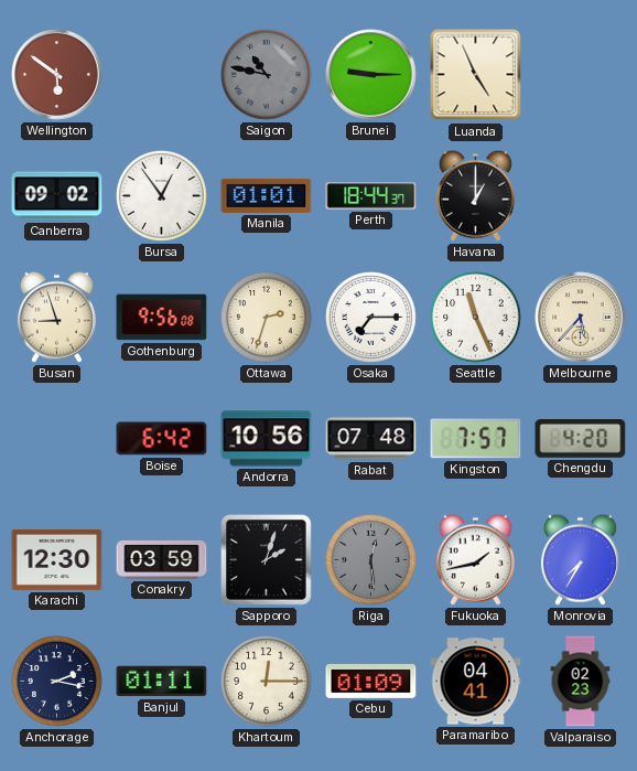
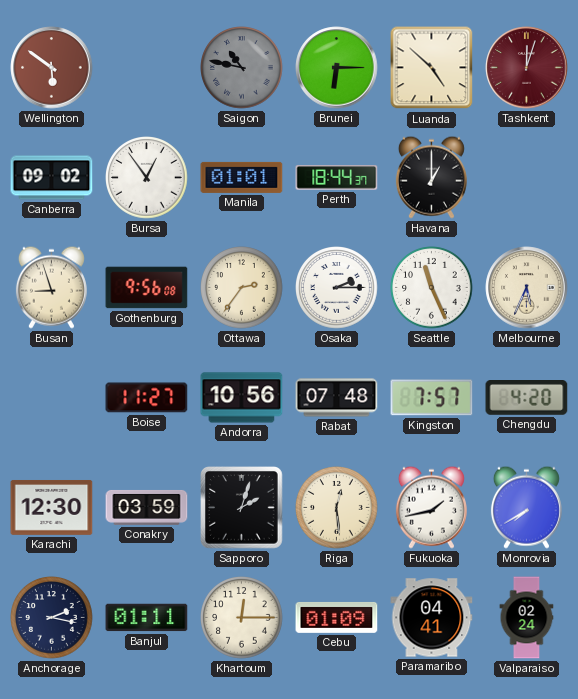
Brunei: 9:15 -> 6:15
Luanda: 4:56 -> 4:52
Tashkent: none -> 12:03
Ottawa: 2:33 -> 2:36
Osaka: 7:15 -> 2:15
Melbourne: 5:37 -> 5:34
Boise: 6:42 -> 11:27
Riga dial: grey -> cream
Monrovia: 7:35 -> 7:40
Valparaiso: 02:23 -> 02:24
